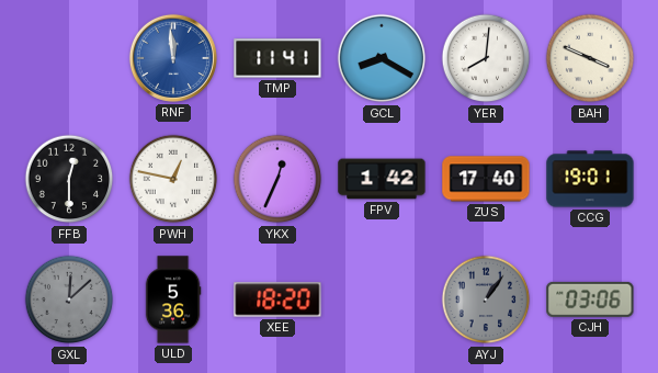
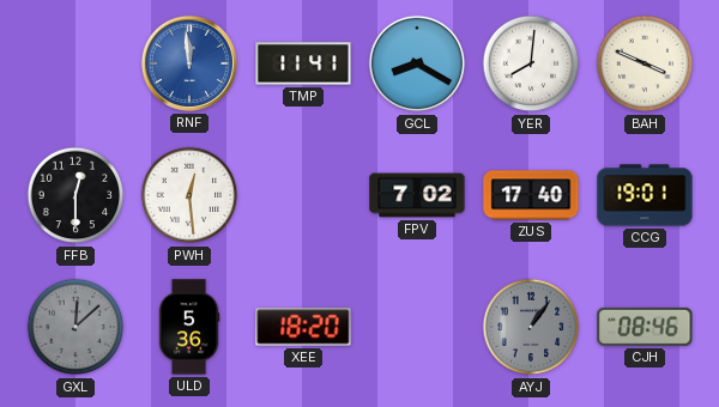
PWH: 12:47 -> 12:29
YKX: 12:34 -> none
FPV: 1:42 -> 7:02
CJH: 03:06 -> 08:46
